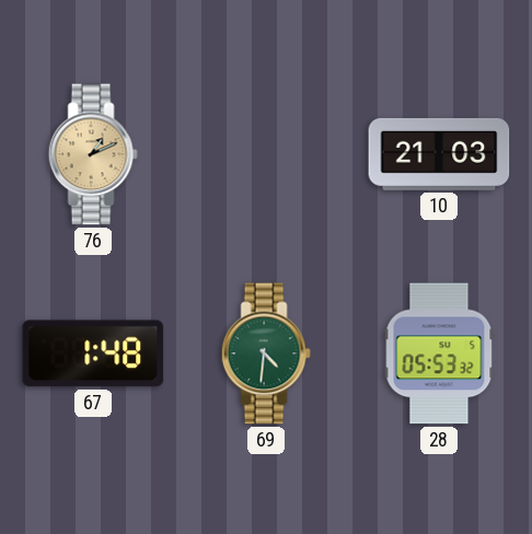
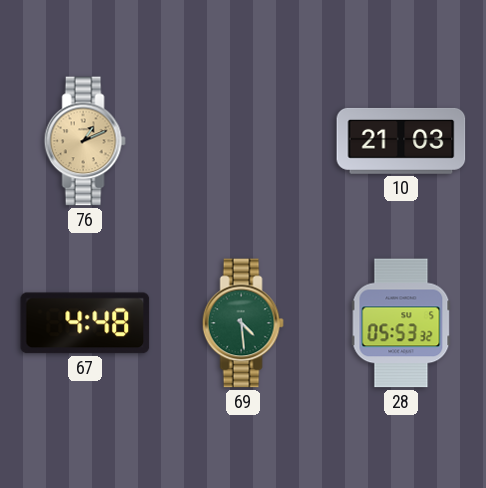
67: 1:48 -> 4:48
69: 4:31 -> 4:29
